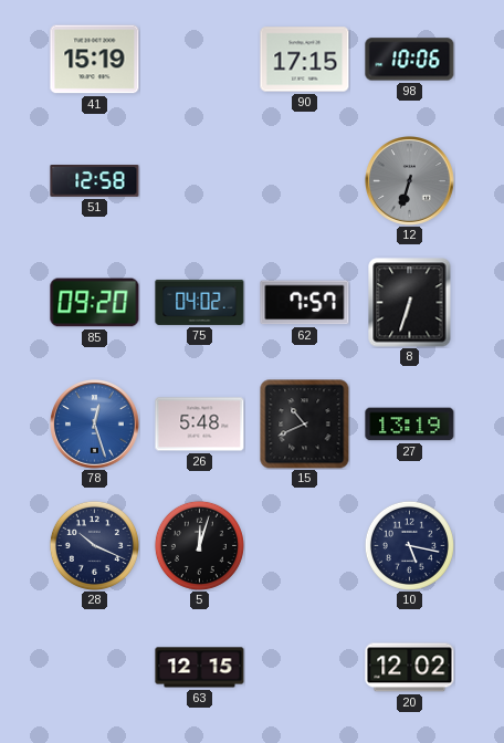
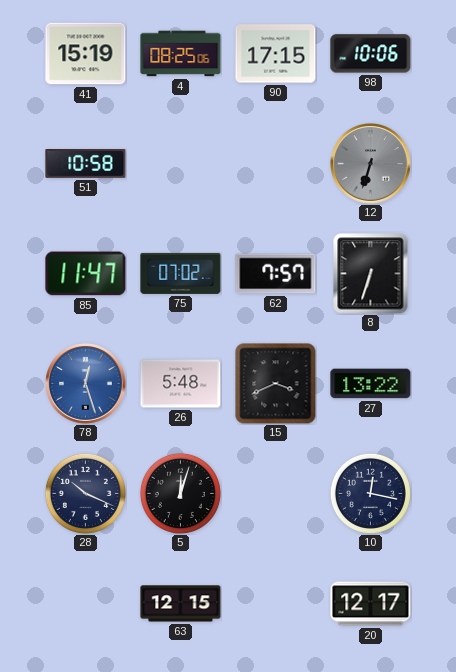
4: none -> 08:25
51: 12:58 -> 10:58
85: 09:20 -> 11:47
75: 04:02 -> 07:02
15: 10:41 -> 3:41
27: 13:19 -> 13:22
10: 5:17 -> 12:17
20: 12:02 -> 12:17
